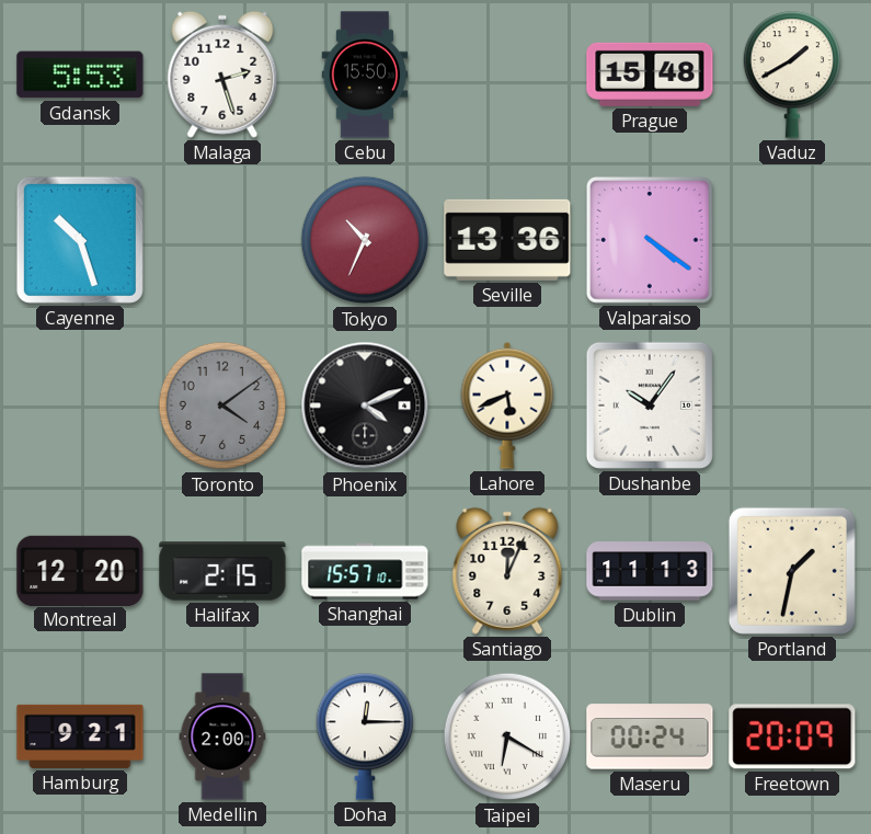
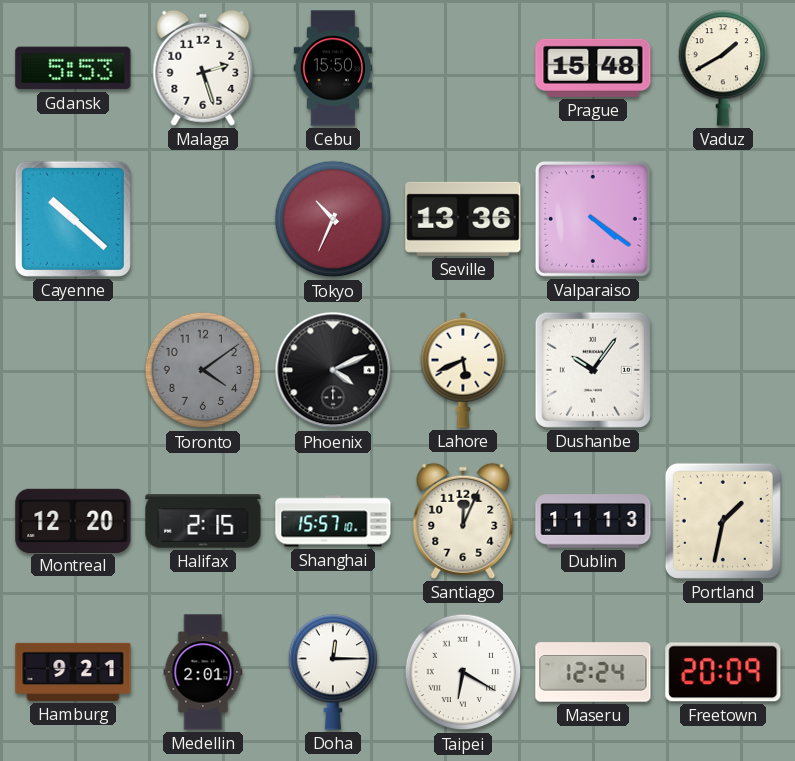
Cayenne: 10:27 -> 10:22
Medellin: 2:00 -> 2:01
Maseru: 00:24 -> 12:24
